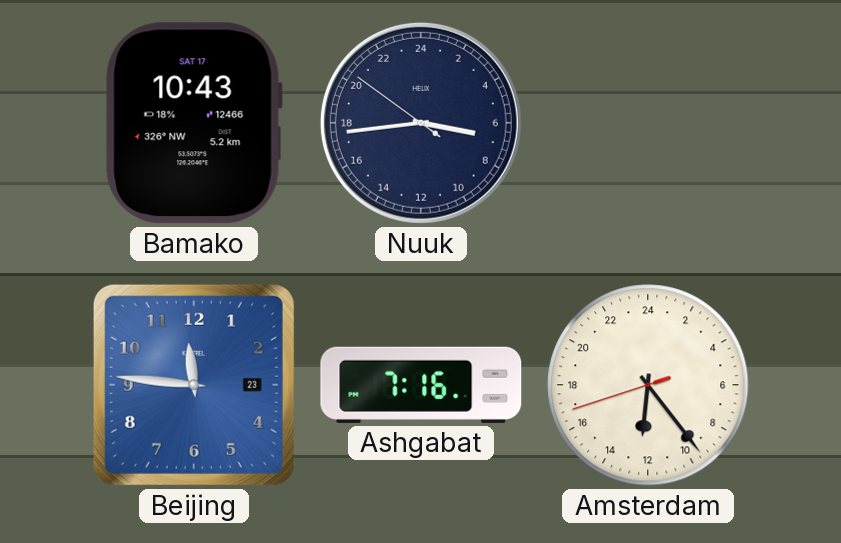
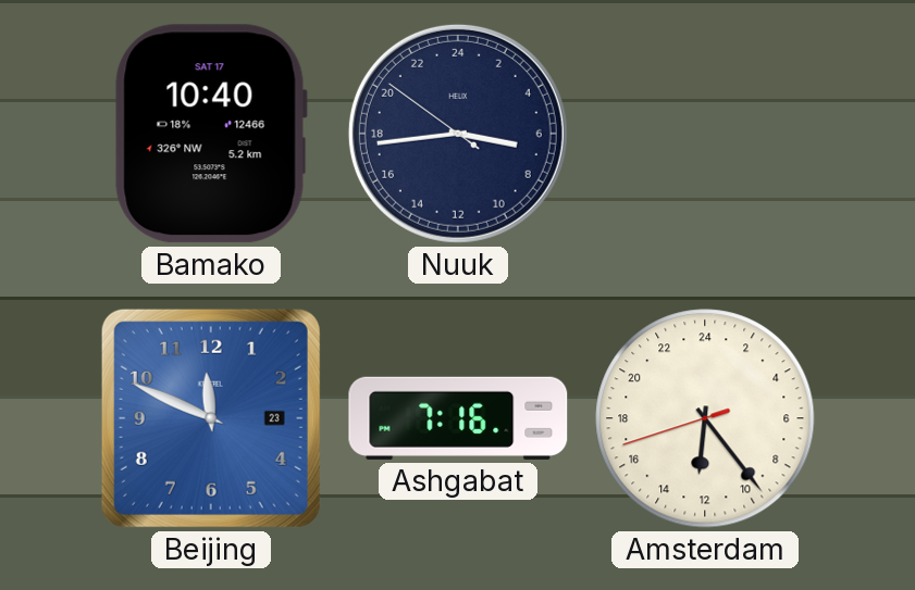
Bamako: 10:43 -> 10:40
Beijing: 11:46 -> 11:49
